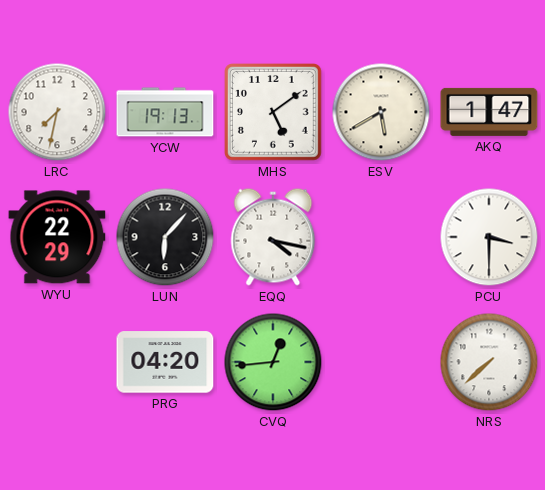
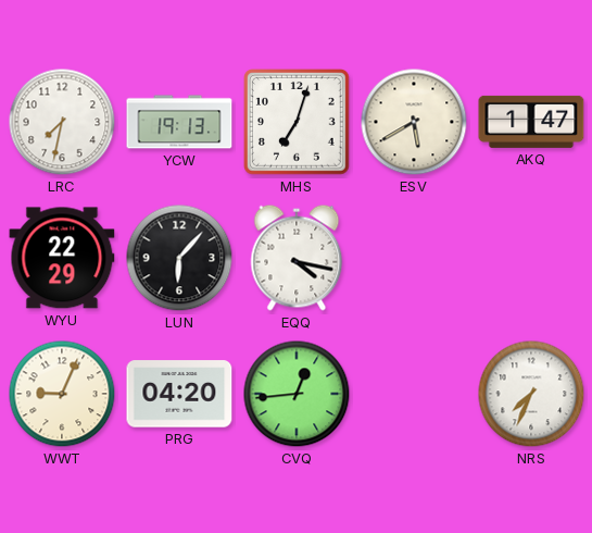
MHS: 5:09 -> 7:03
PCU: 3:30 -> none
WWT: none -> 9:04
NRS: 7:38 -> 7:34
